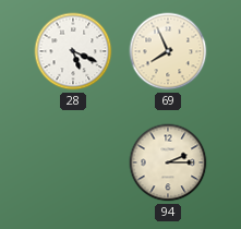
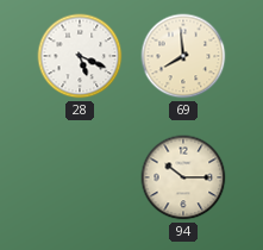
69: 7:56 -> 7:59
94: 2:15 -> 10:15
